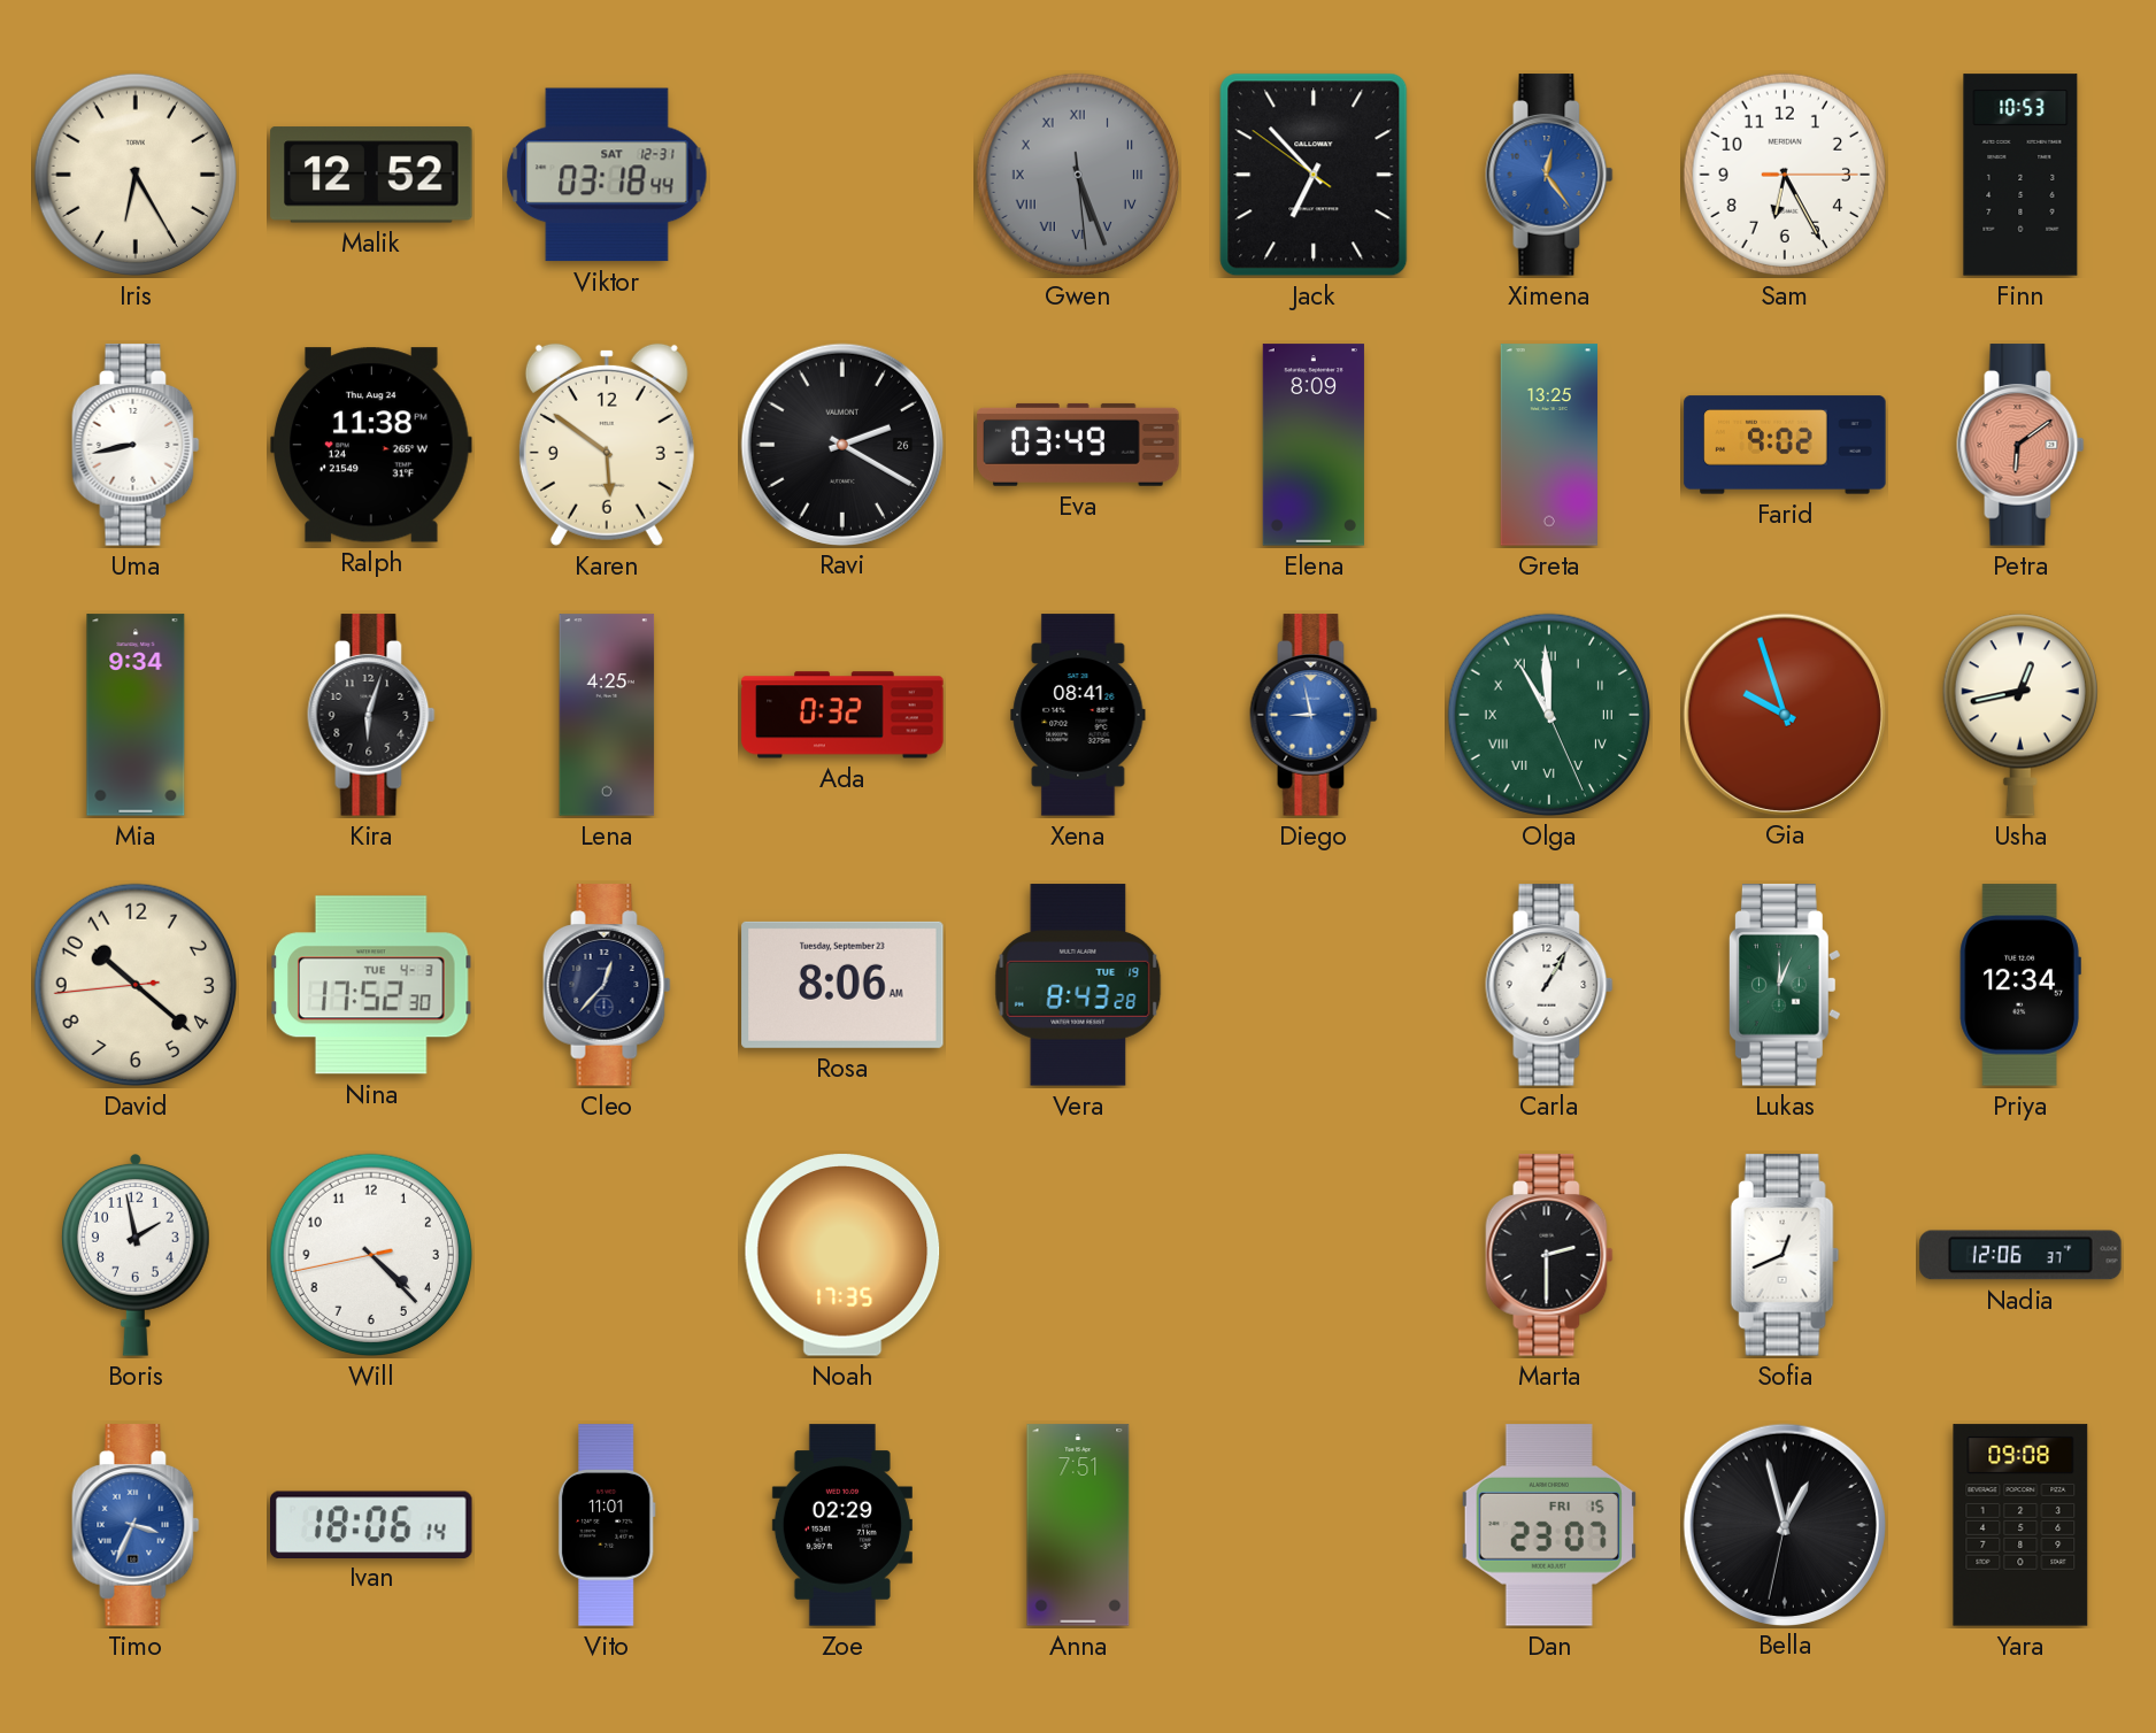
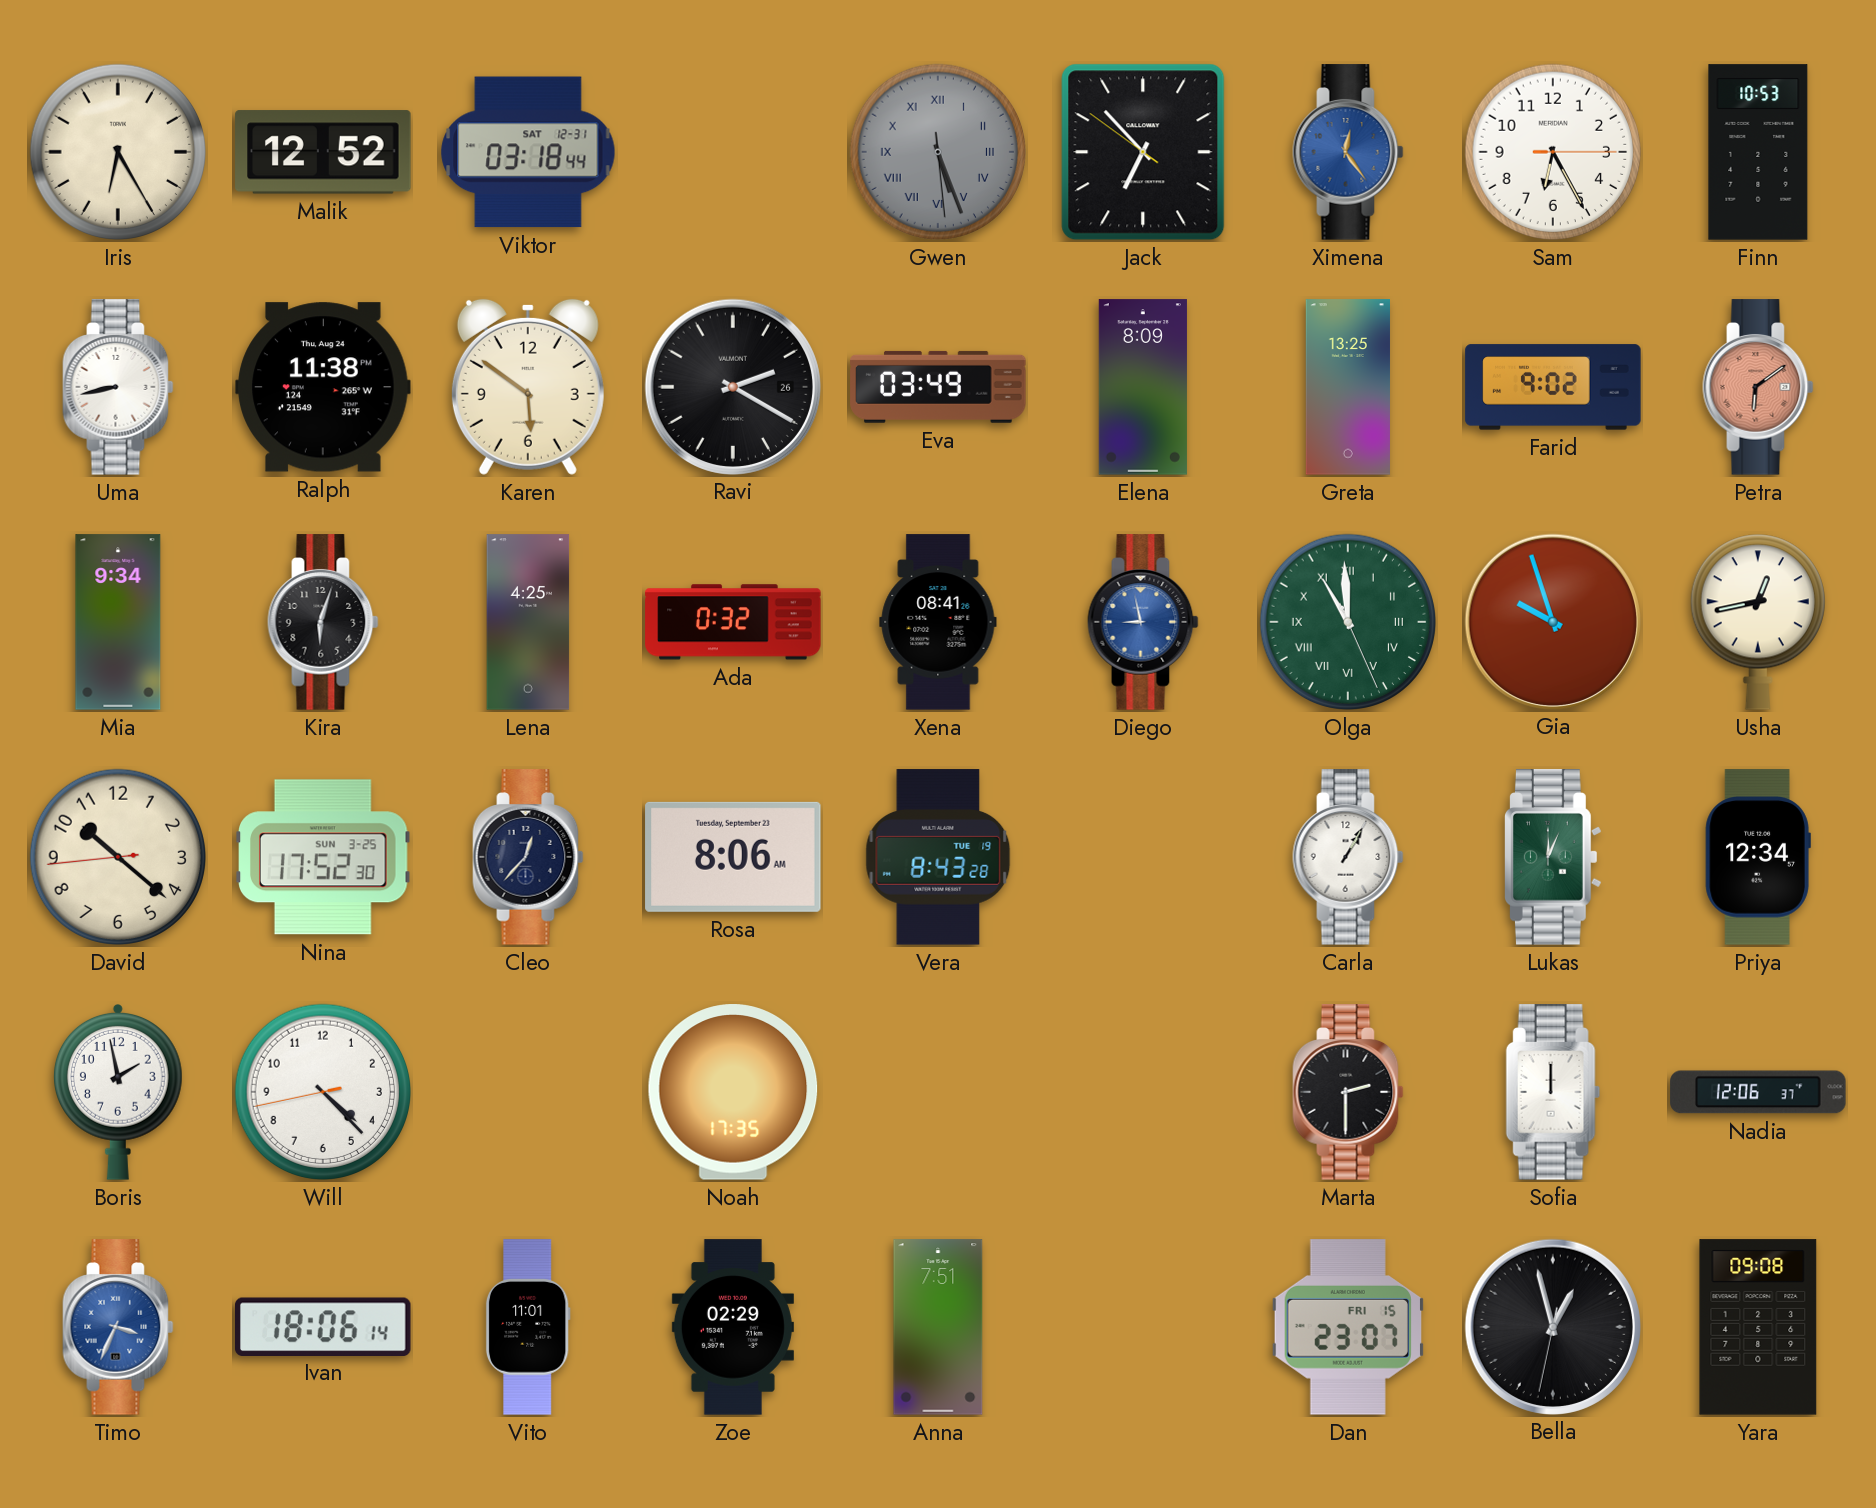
Nina date: TUE 4-3 -> SUN 3-25
Sofia: 12:41 -> 12:00
